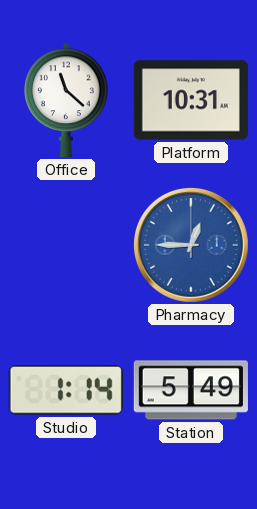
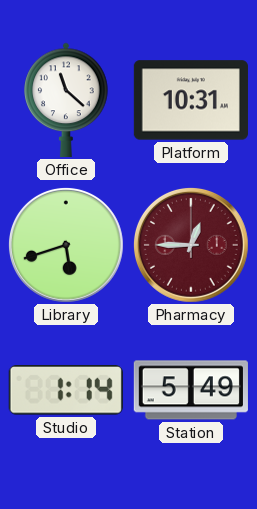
Library: none -> 5:42
Pharmacy dial: blue -> burgundy
